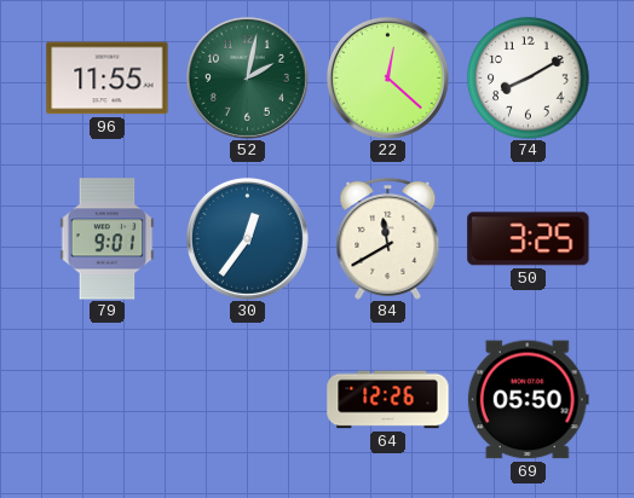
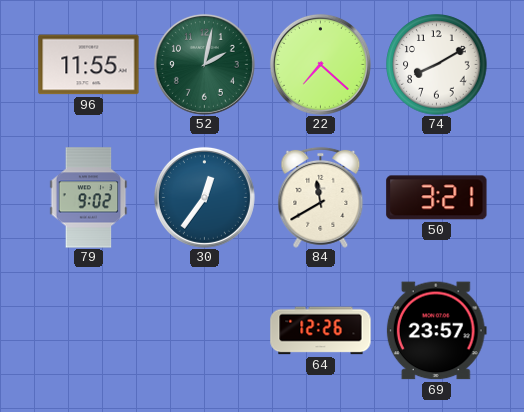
22: 12:22 -> 7:22
79: 9:01 -> 9:02
50: 3:25 -> 3:21
69: 05:50 -> 23:57
